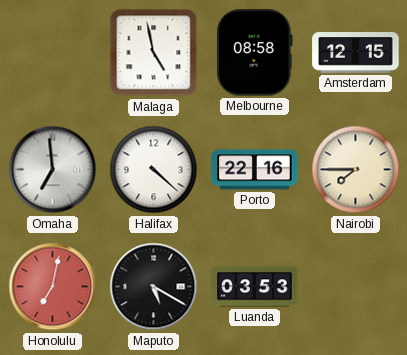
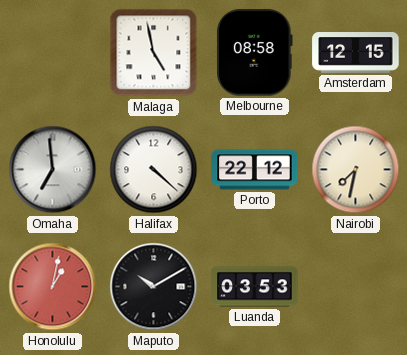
Porto: 22:16 -> 22:12
Nairobi: 7:45 -> 7:32
Honolulu: 7:02 -> 1:02
Maputo: 5:20 -> 10:10
